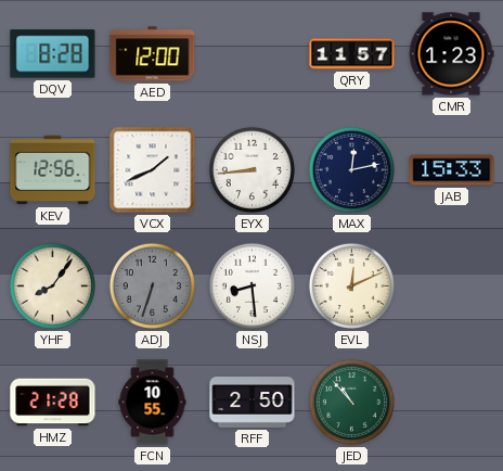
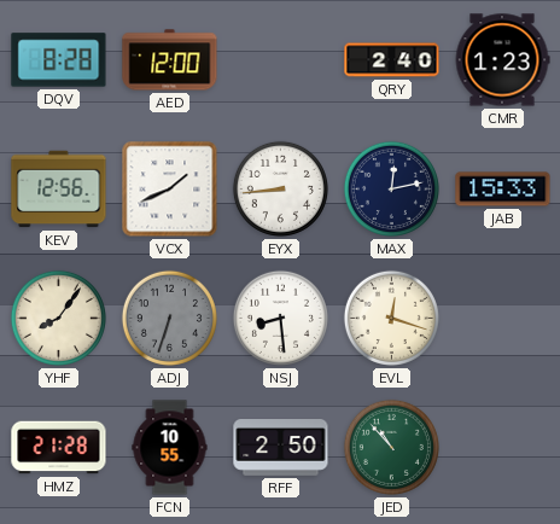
QRY: 11:57 -> 2:40
EVL: 12:11 -> 12:18
